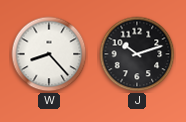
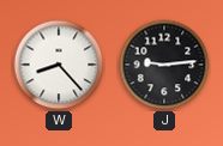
J: 10:12 -> 9:14
